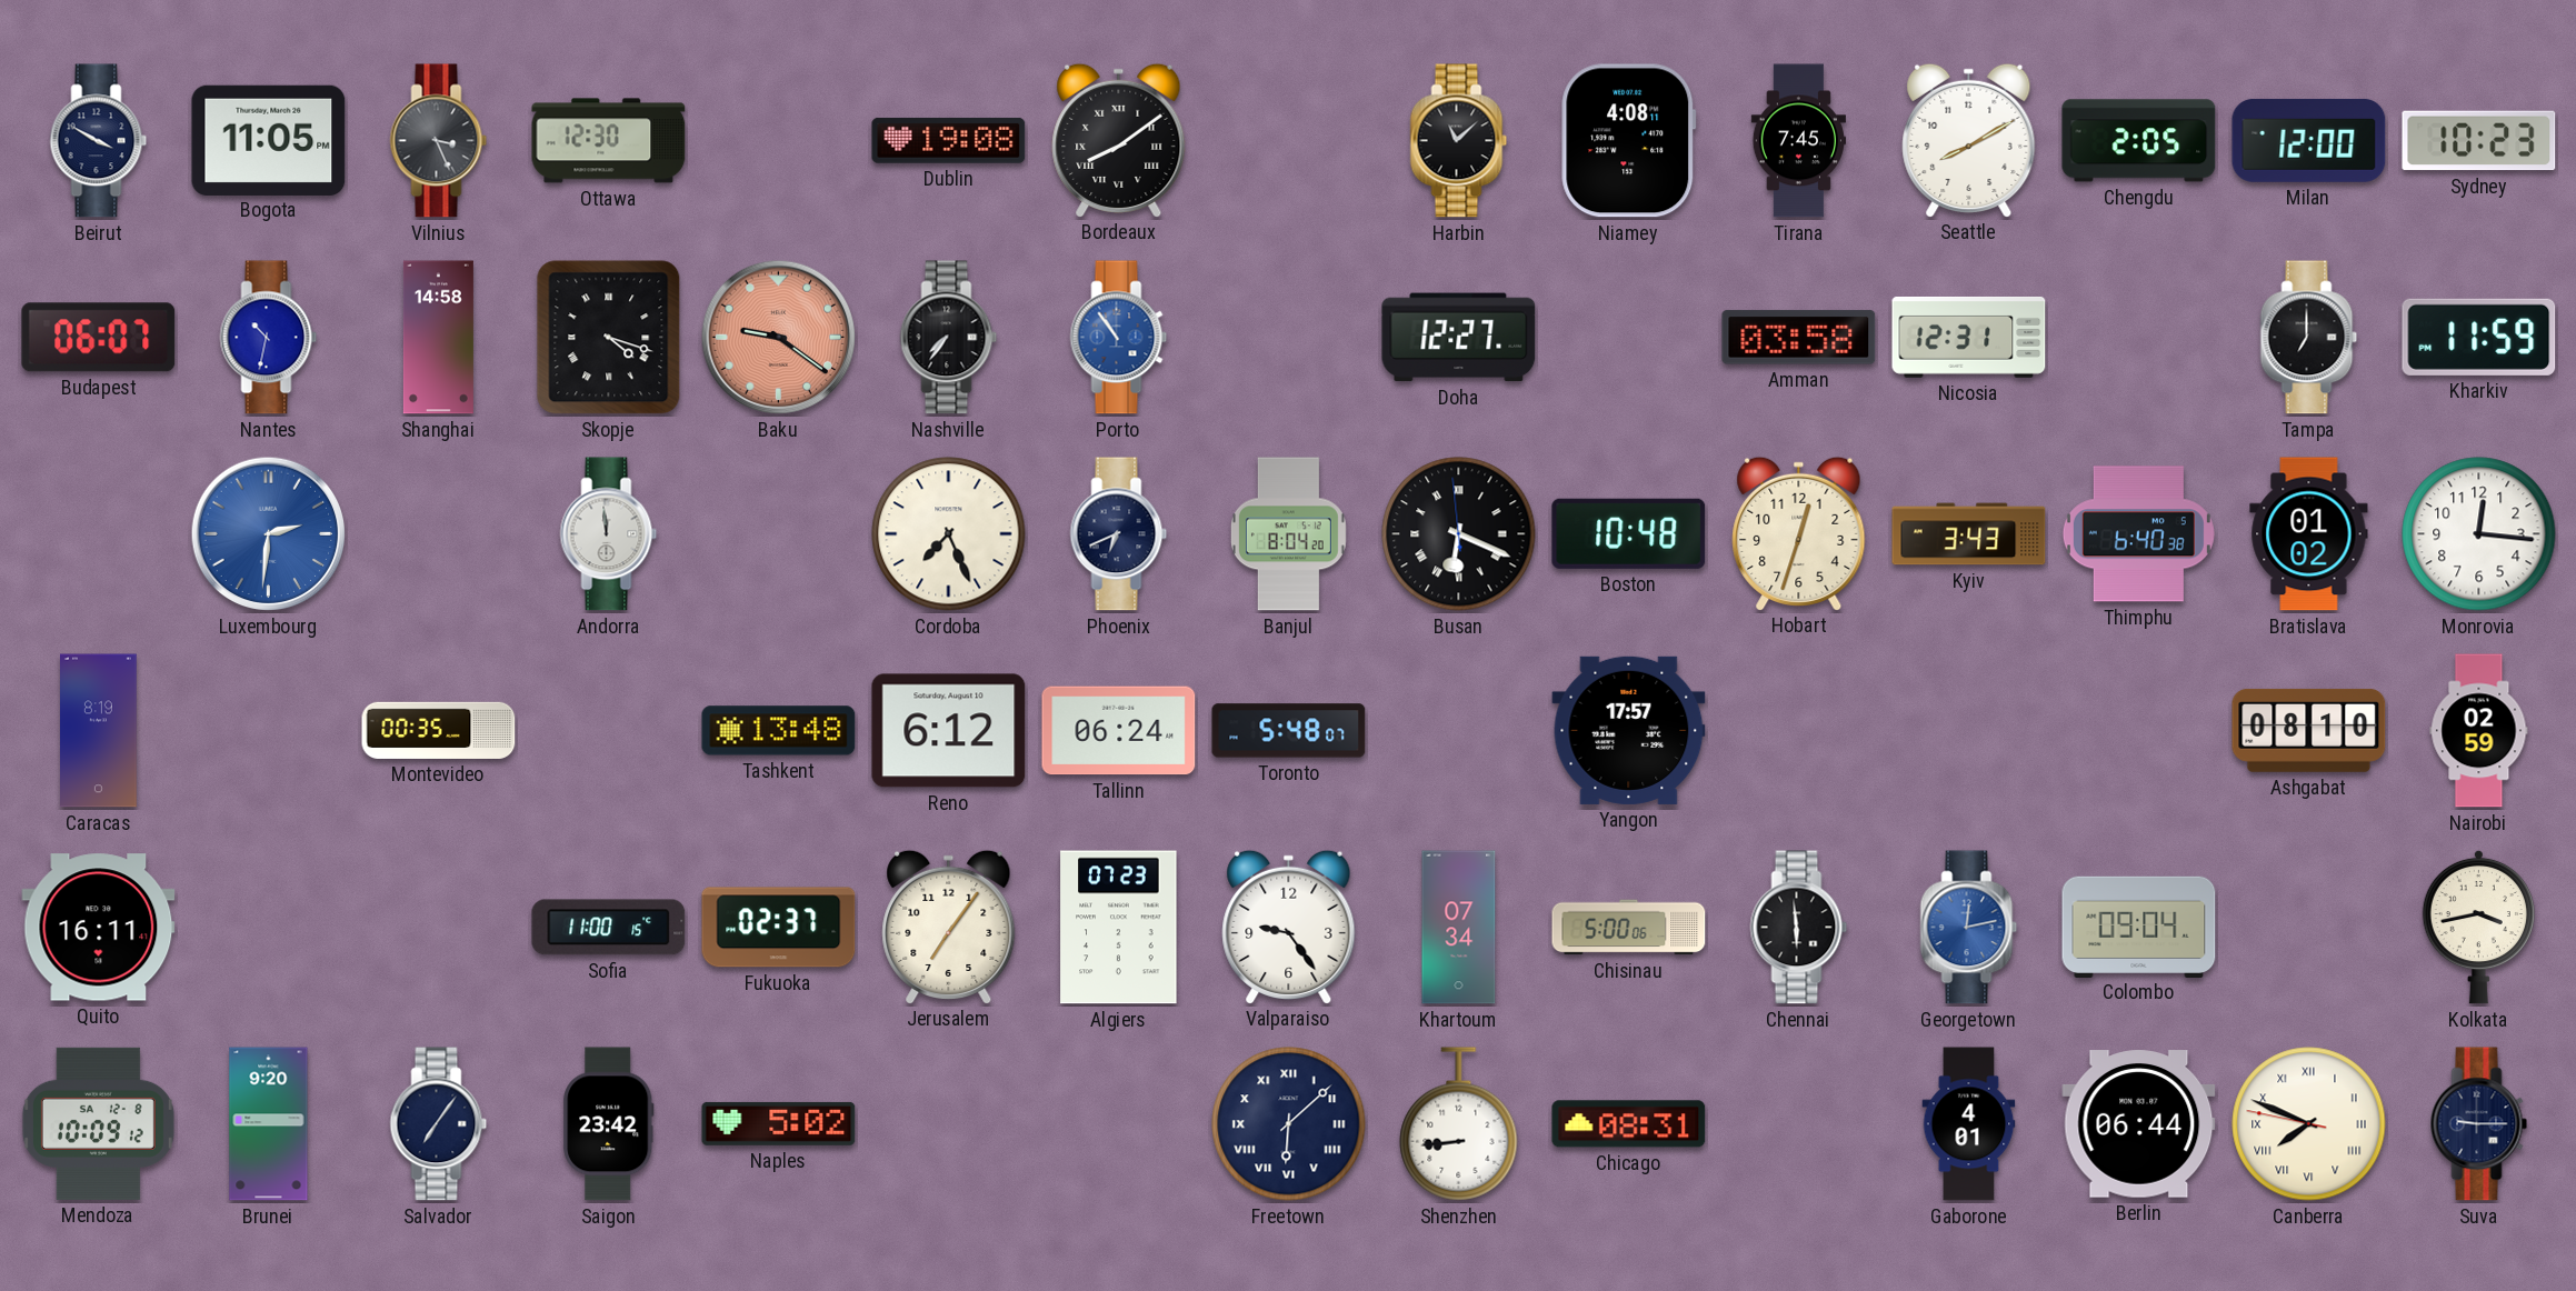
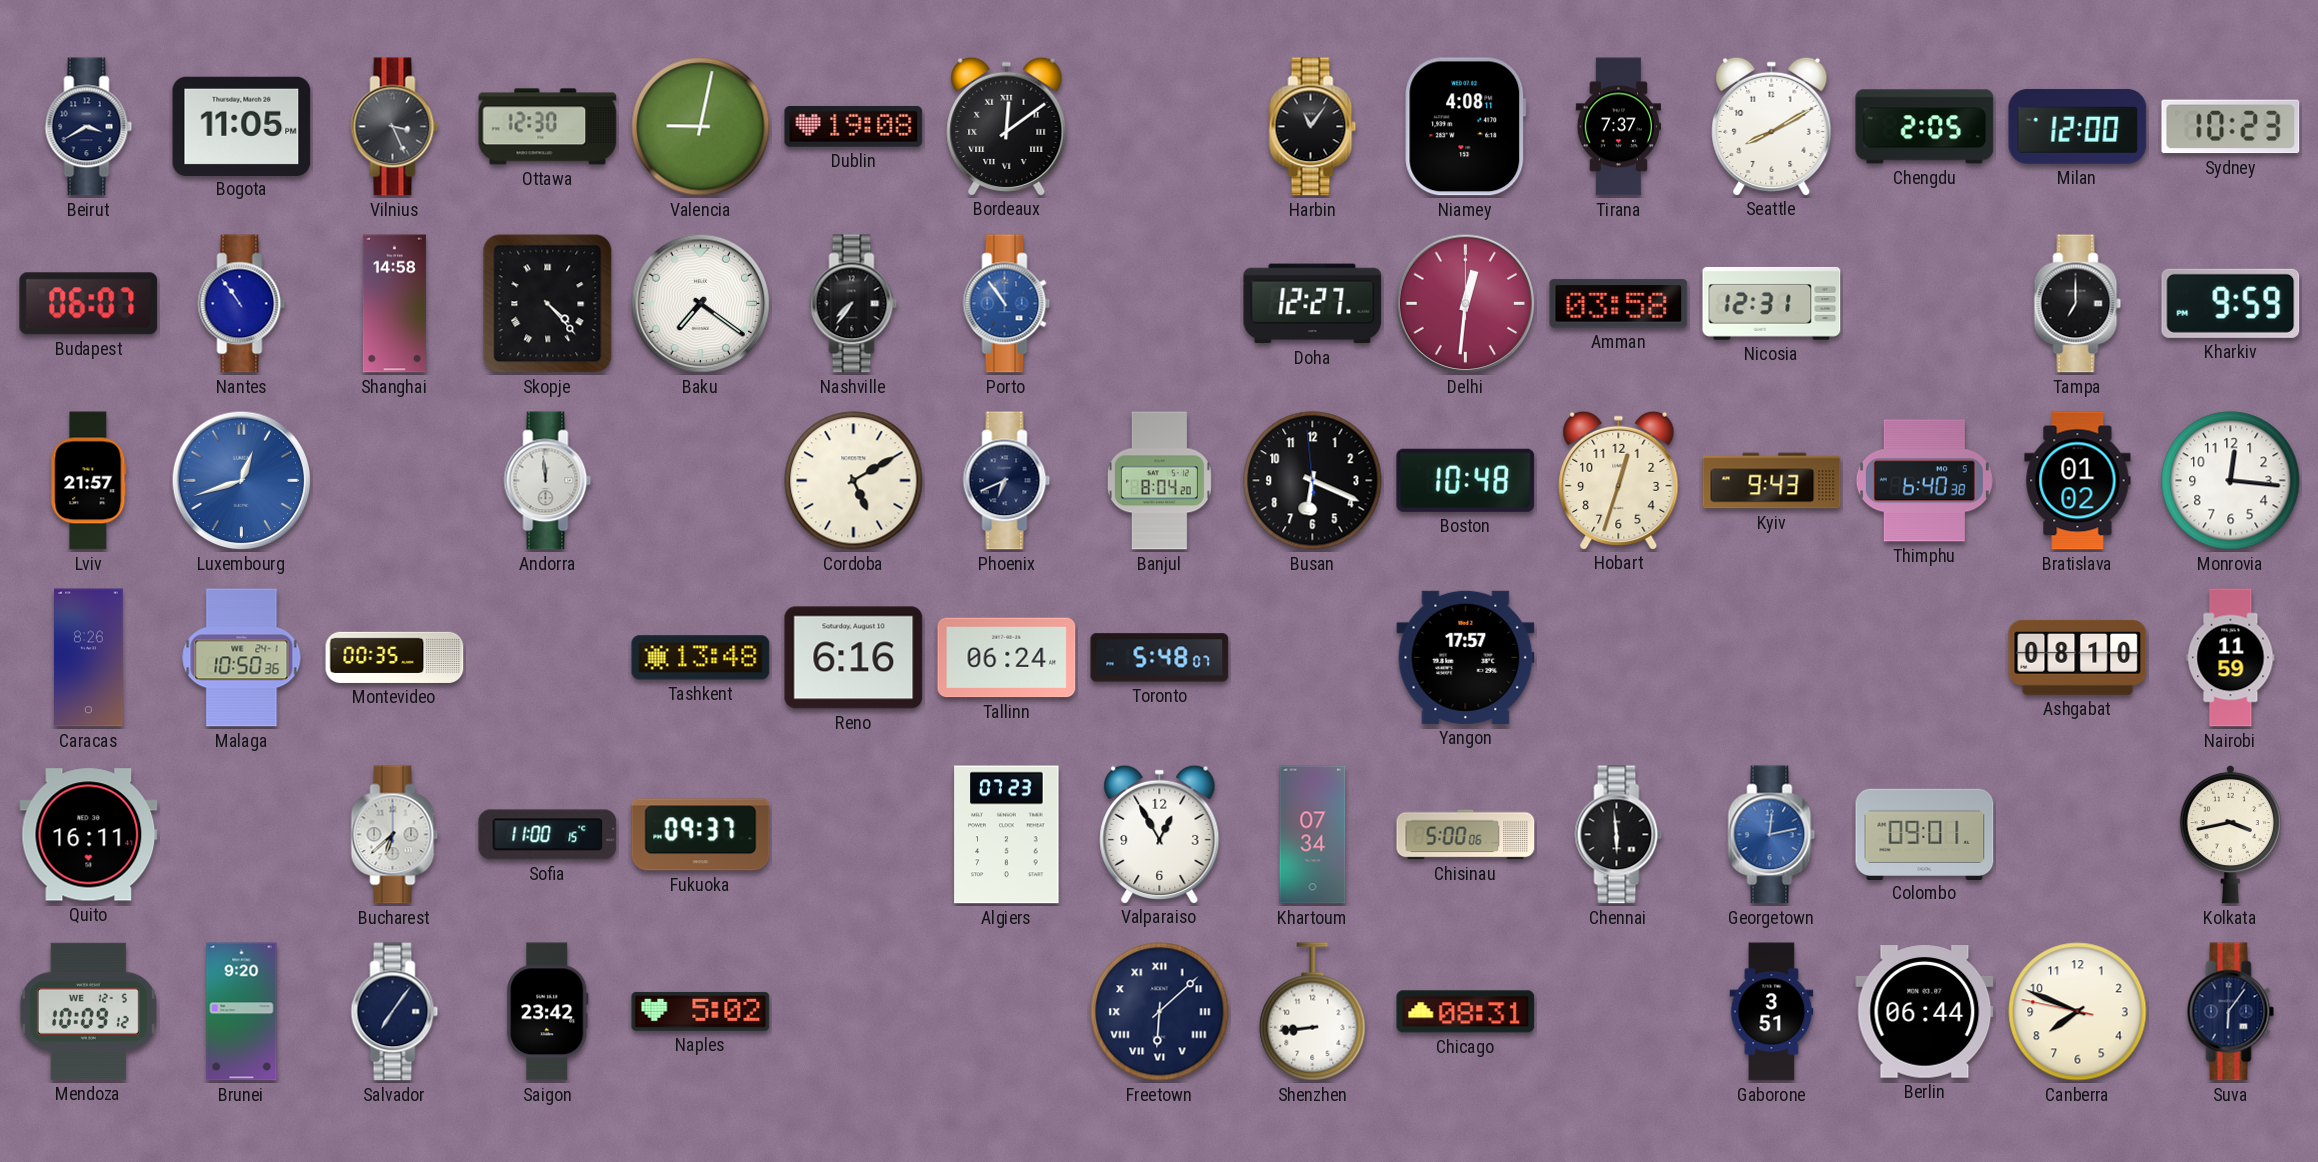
Beirut: 3:50 -> 3:40
Valencia: none -> 9:02
Bordeaux: 8:09 -> 12:09
Harbin: 11:08 -> 11:06
Tirana: 7:45 -> 7:37
Nantes: 10:32 -> 10:54
Skopje: 4:18 -> 4:23
Baku: 9:21 -> 7:21
Baku dial: salmon -> white
Delhi: none -> 12:31
Kharkiv: 11:59 -> 9:59
Lviv: none -> 21:57
Luxembourg: 2:31 -> 12:42
Cordoba: 7:26 -> 5:10
Busan numerals: Roman -> Arabic
Kyiv: 3:43 -> 9:43
Caracas: 8:19 -> 8:26
Malaga: none -> 10:50
Reno: 6:12 -> 6:16
Nairobi: 02:59 -> 11:59
Bucharest: none -> 6:38
Fukuoka: 02:37 -> 09:37
Jerusalem: 7:06 -> none
Valparaiso: 9:24 -> 12:55
Colombo: 09:04 -> 09:01
Mendoza date: SA 12-8 -> WE 12-5
Gaborone: 4:01 -> 3:51
Canberra numerals: Roman -> Arabic
Suva: 9:15 -> 6:06
